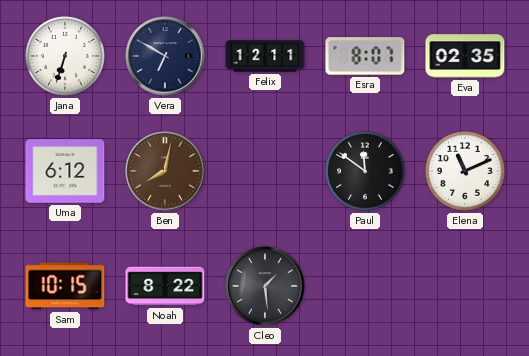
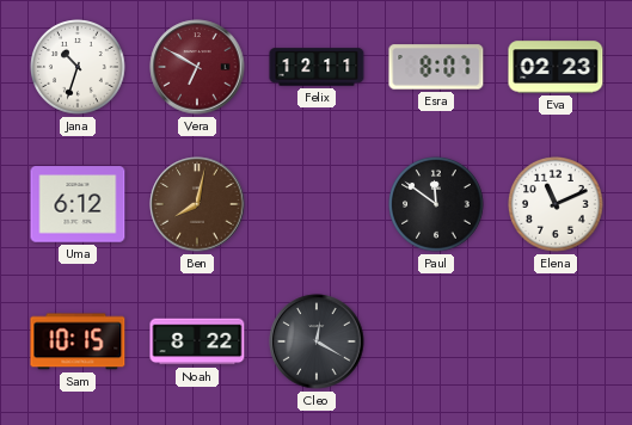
Jana: 6:33 -> 10:33
Vera dial: navy -> burgundy
Eva: 02:35 -> 02:23
Cleo: 1:29 -> 12:20
